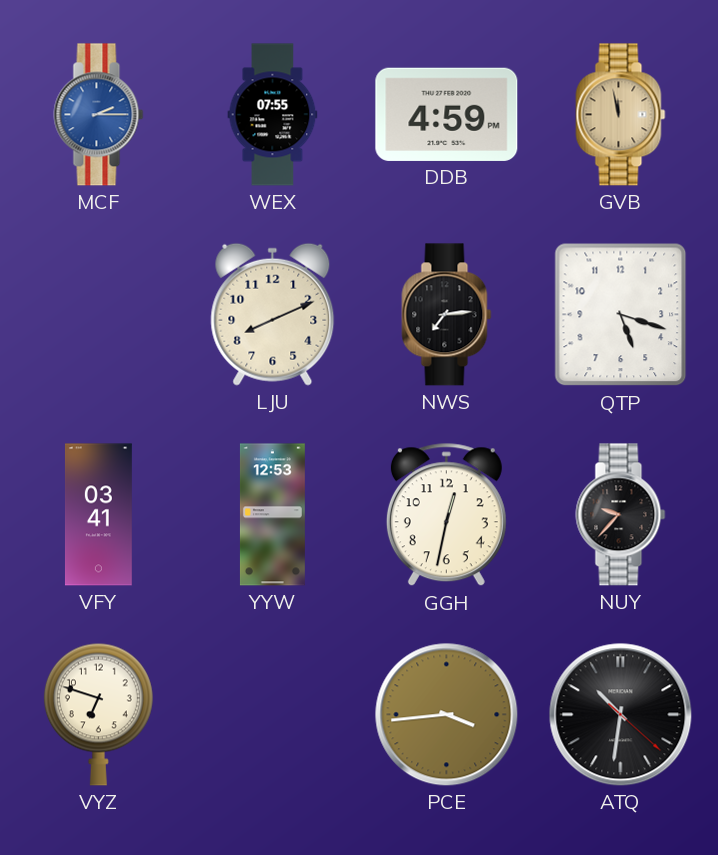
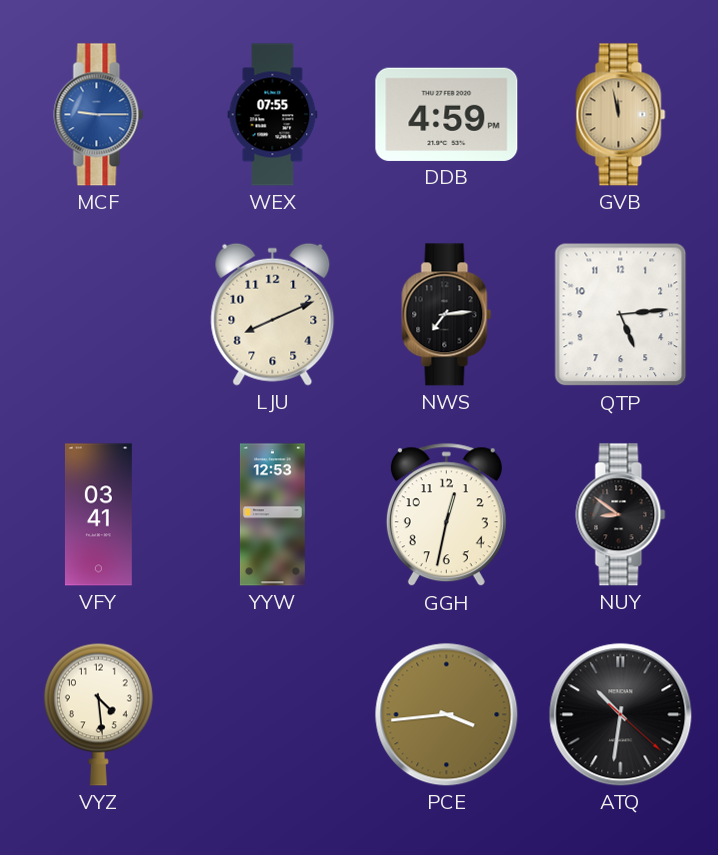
MCF: 2:15 -> 9:15
QTP: 5:18 -> 5:14
NUY: 9:37 -> 8:51
VYZ: 6:48 -> 4:29
